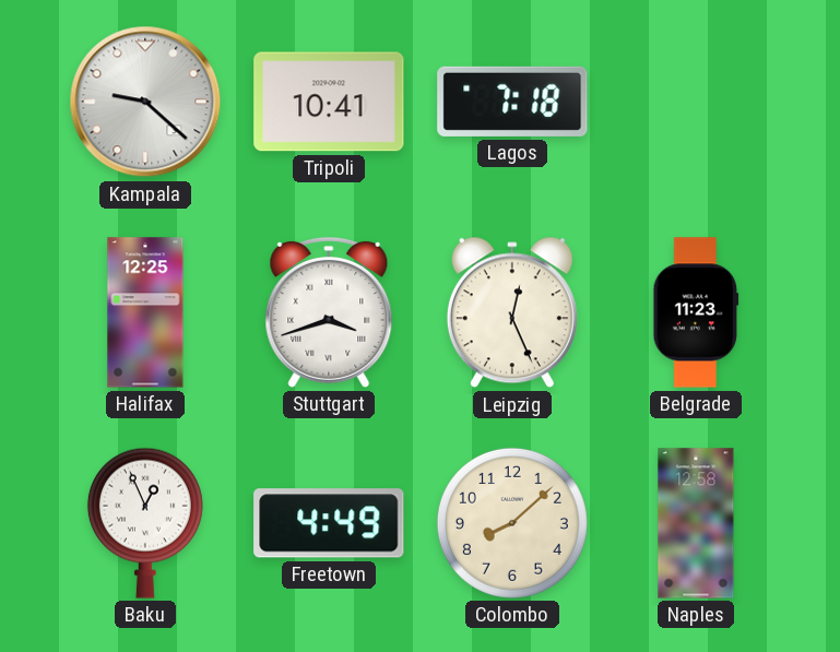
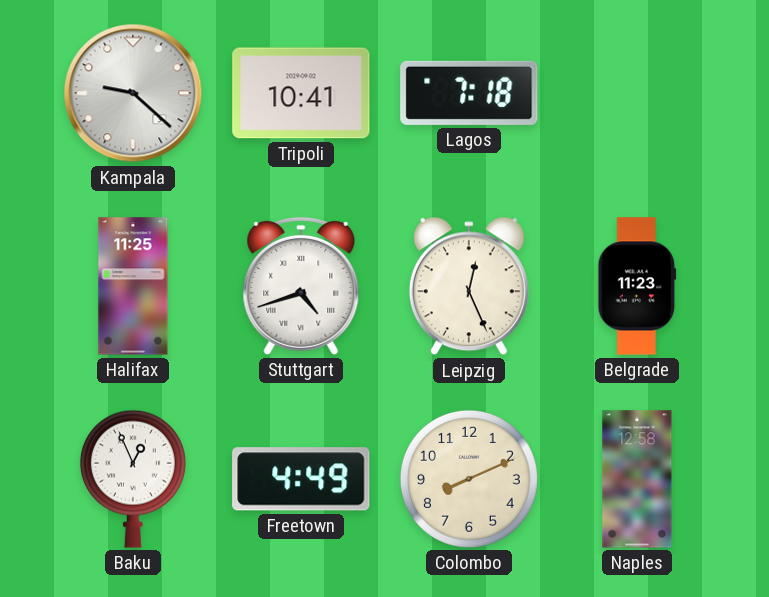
Halifax: 12:25 -> 11:25
Stuttgart: 3:42 -> 4:42
Colombo: 8:08 -> 8:11
